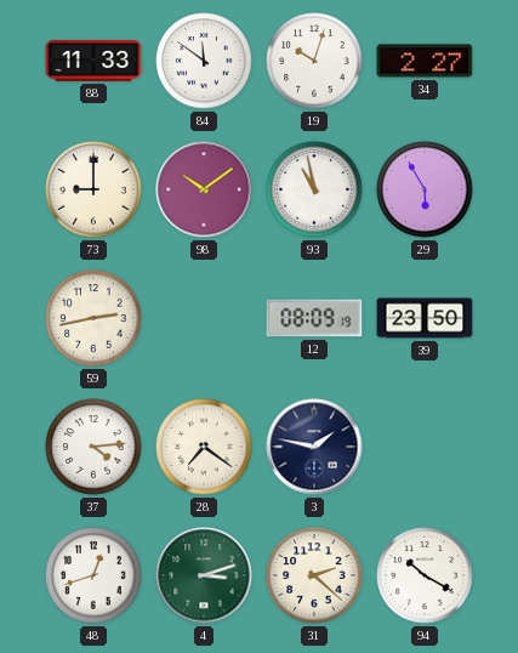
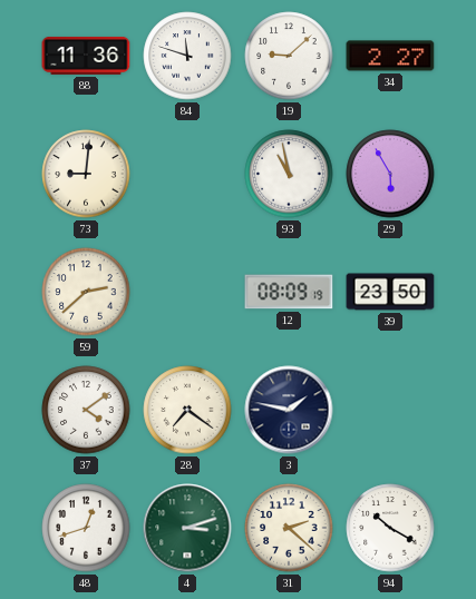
88: 11:33 -> 11:36
84: 11:51 -> 11:48
19: 10:03 -> 9:08
73: 9:00 -> 9:01
98: 10:09 -> none
59: 2:43 -> 2:38
37: 4:14 -> 4:09
